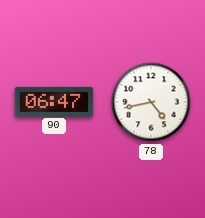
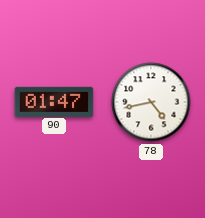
90: 06:47 -> 01:47
